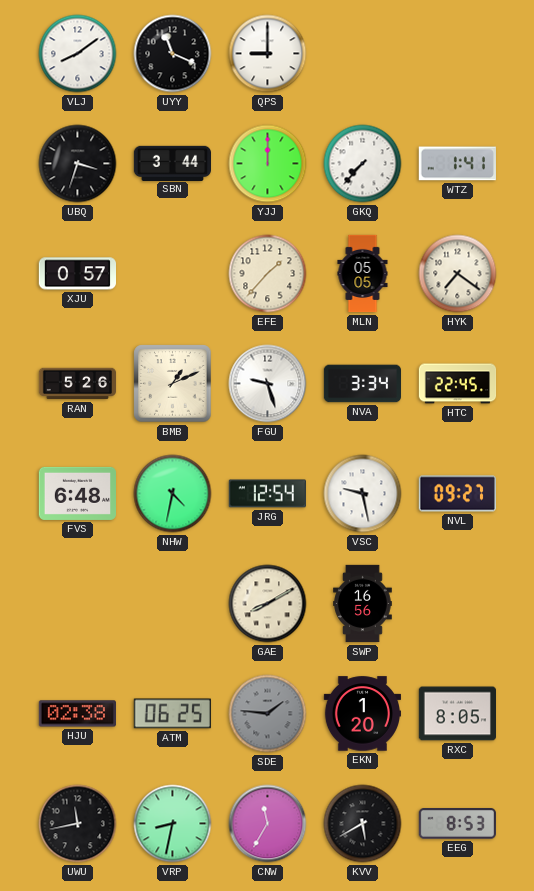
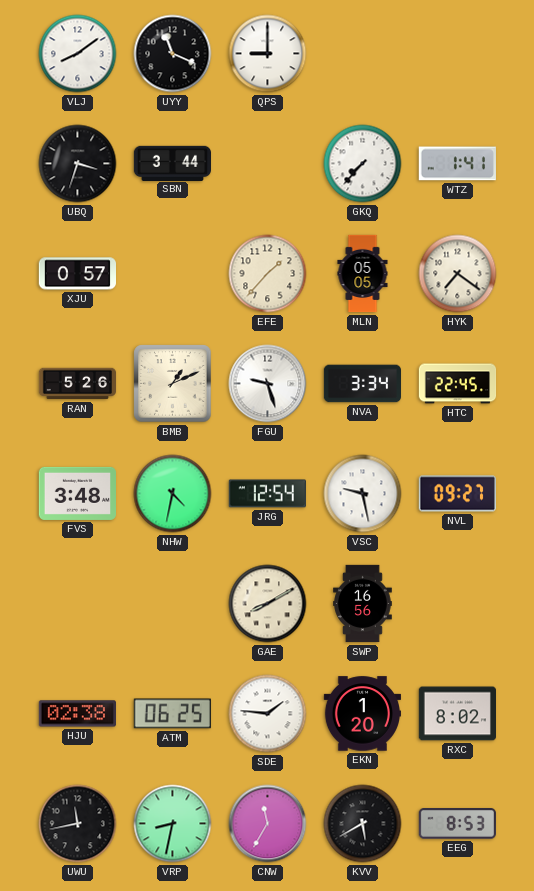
YJJ: 12:00 -> none
FVS: 6:48 -> 3:48
SDE dial: grey -> white
RXC: 8:05 -> 8:02
